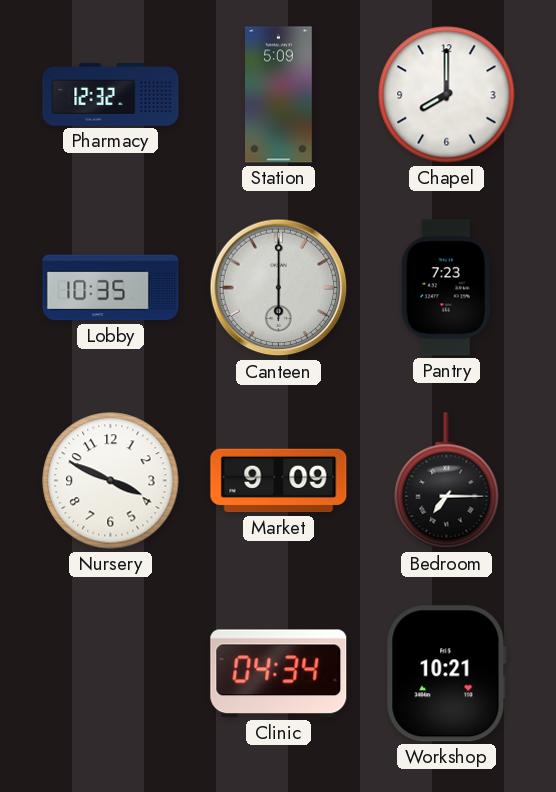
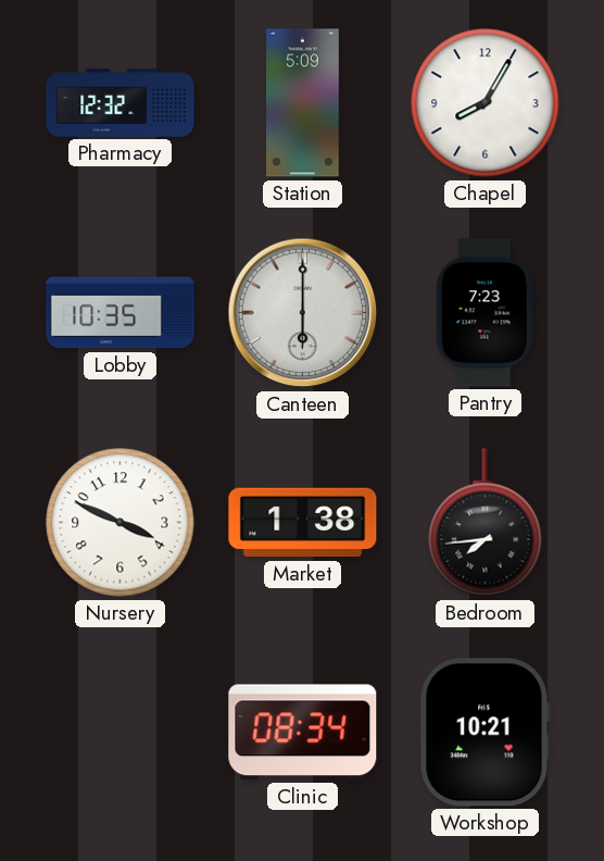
Chapel: 8:00 -> 8:05
Market: 9:09 -> 1:38
Bedroom: 7:15 -> 7:44
Clinic: 04:34 -> 08:34
